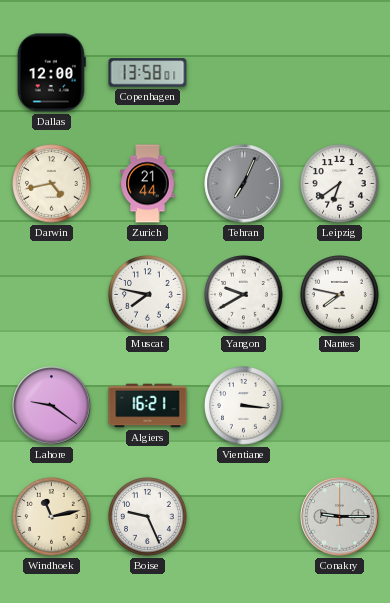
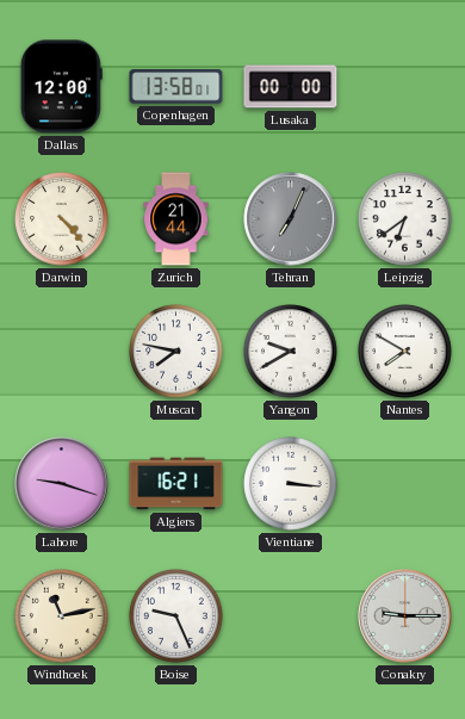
Lusaka: none -> 00:00
Darwin: 4:43 -> 4:23
Nantes: 7:47 -> 7:50
Lahore: 9:21 -> 9:18
